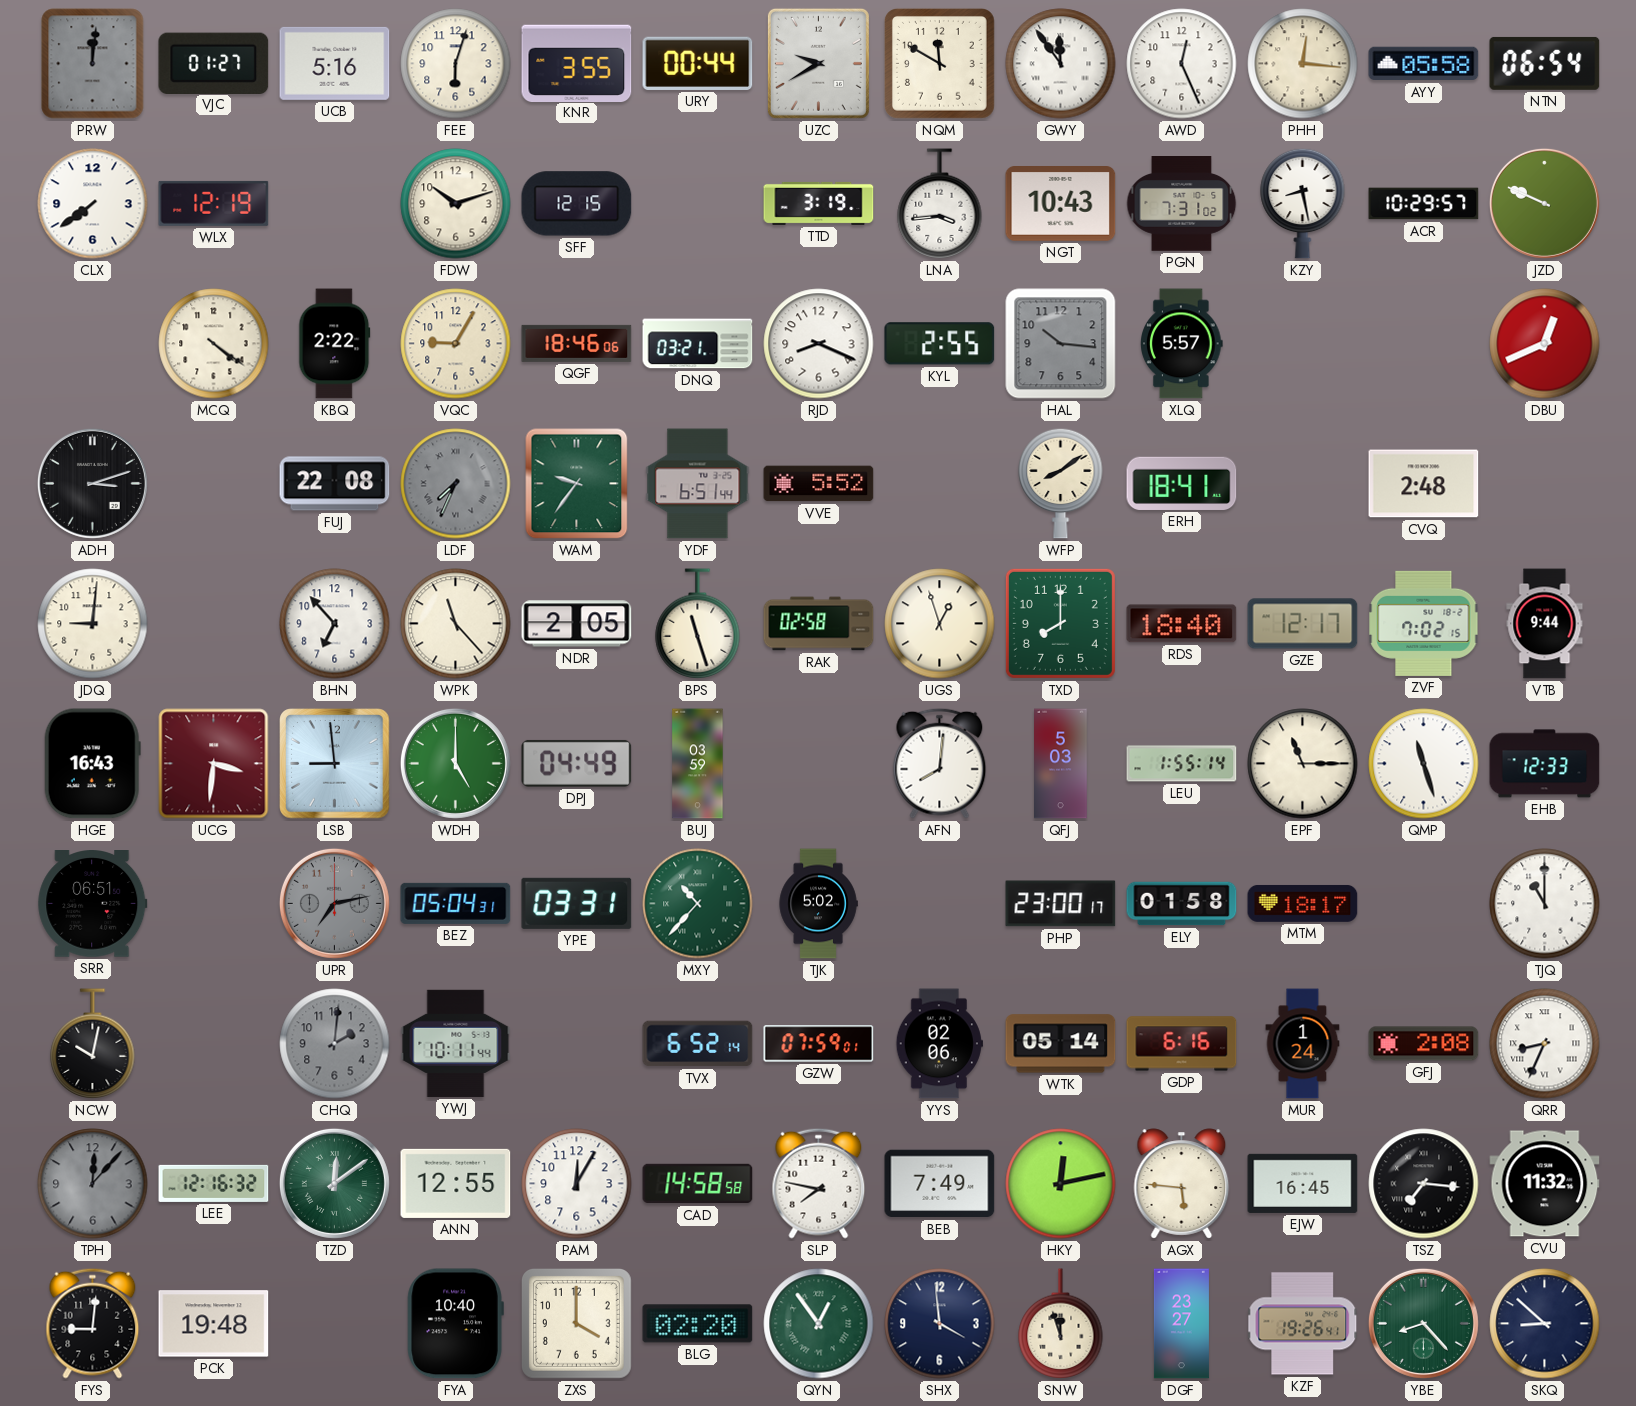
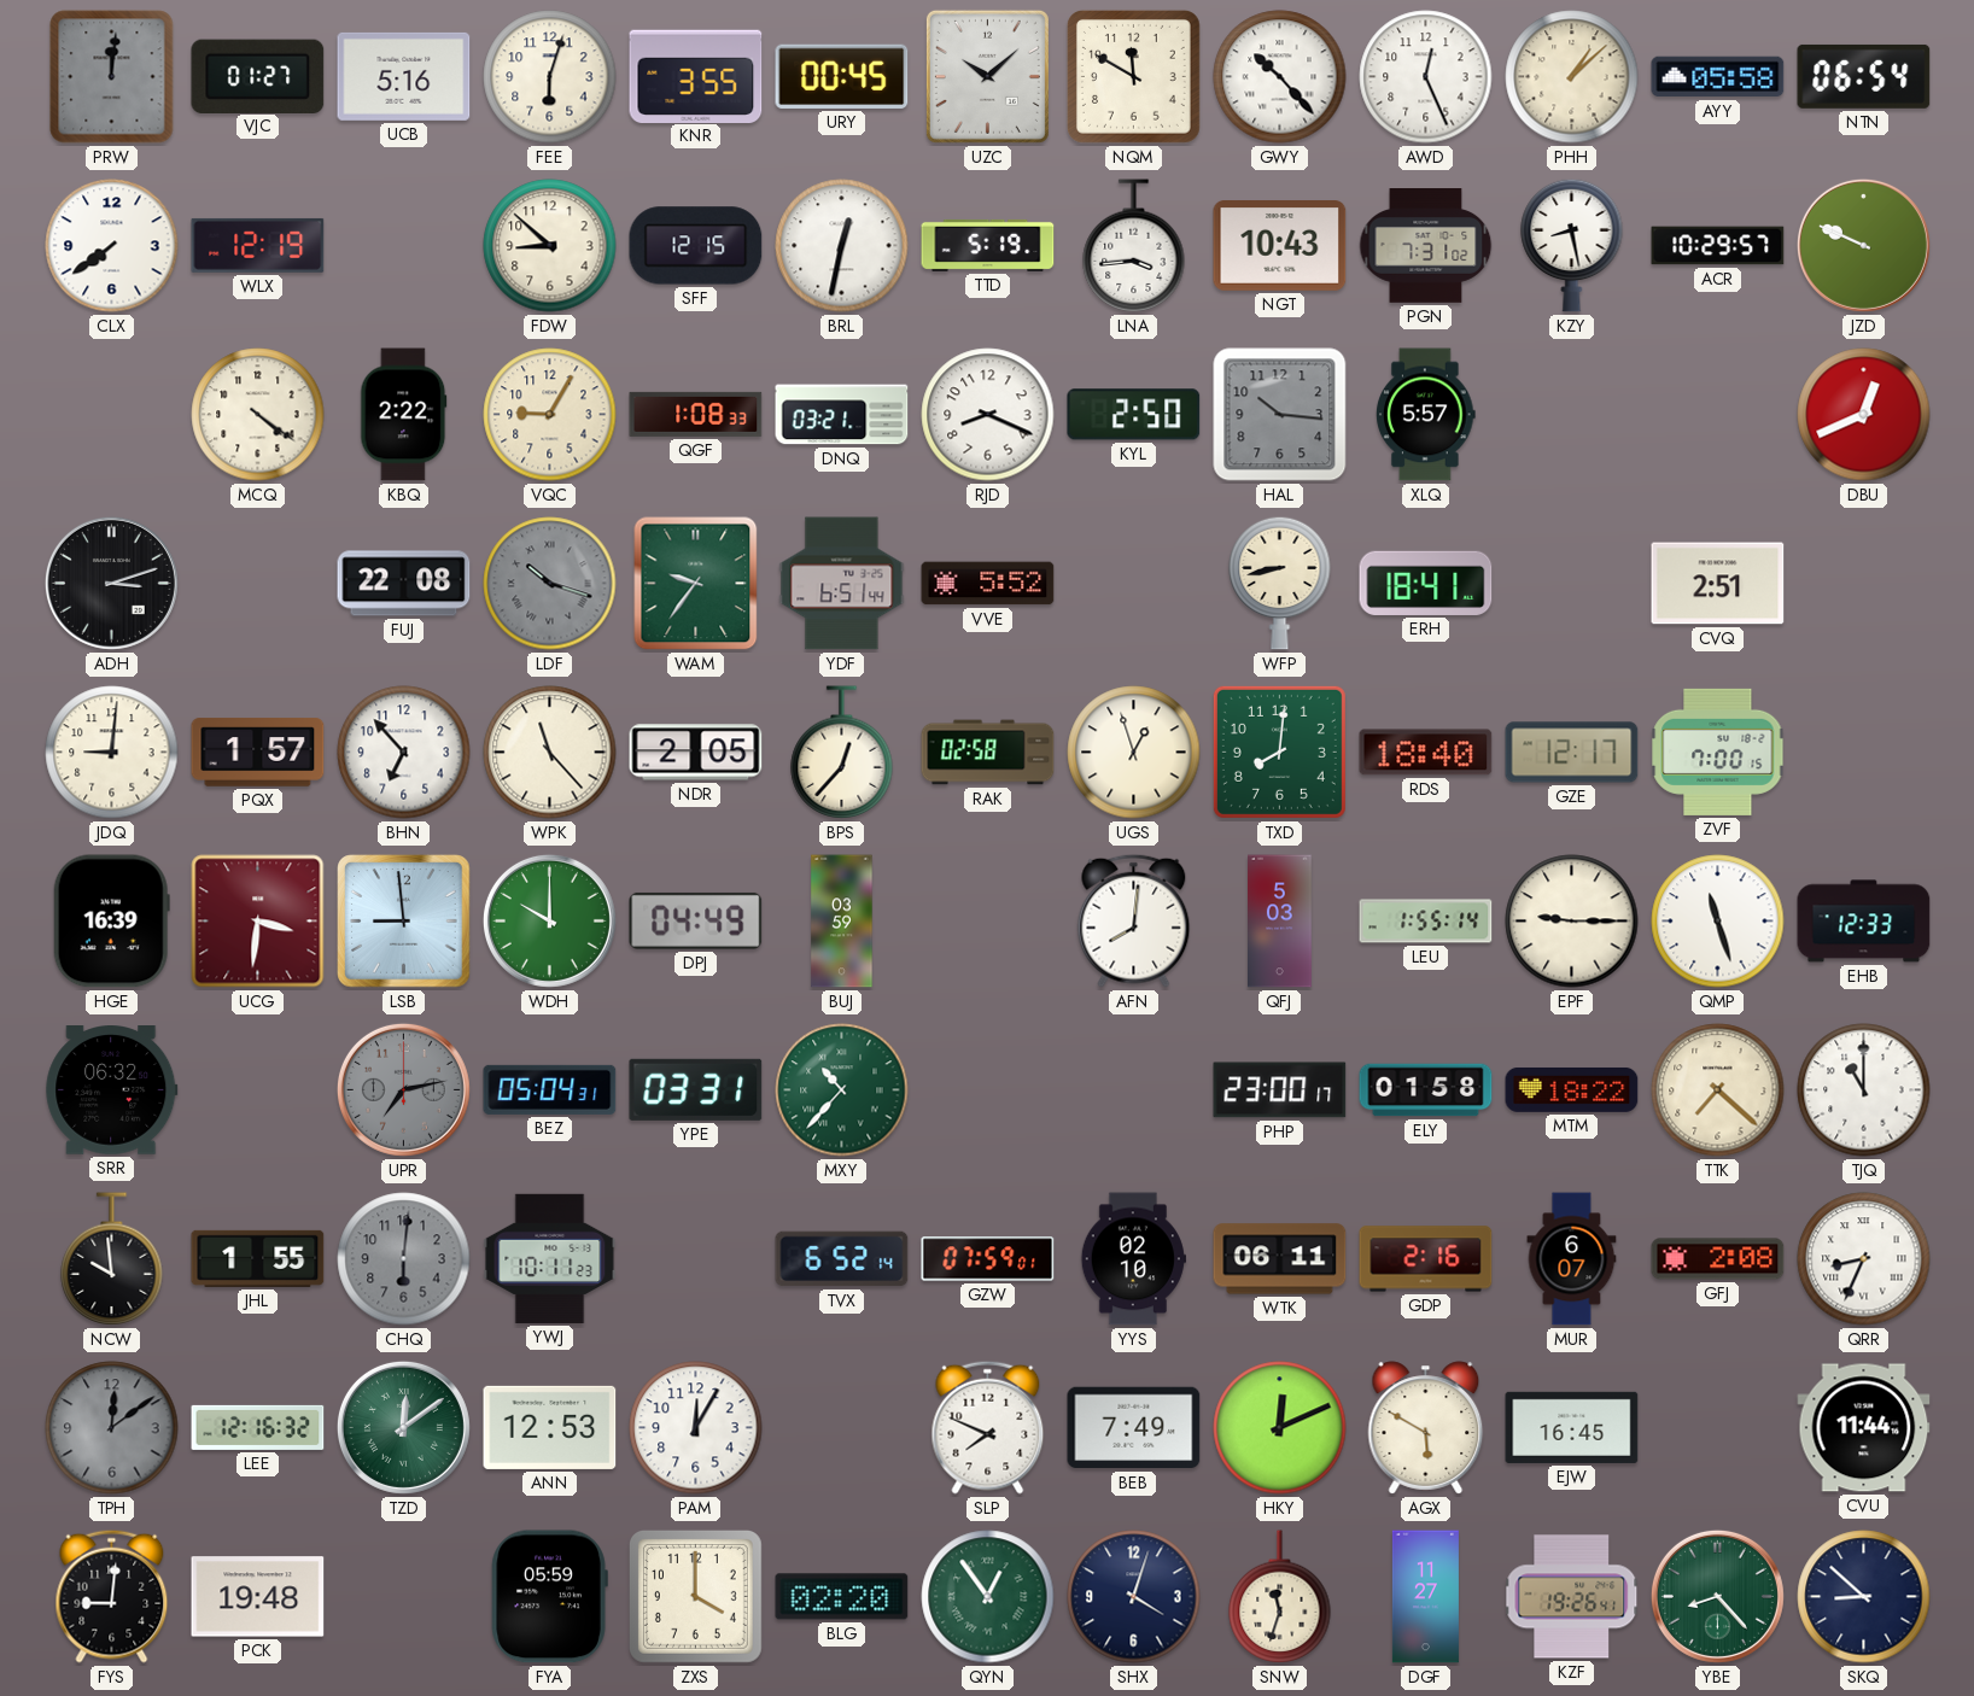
URY: 00:44 -> 00:45
UZC: 9:40 -> 10:08
GWY: 11:54 -> 10:23
PHH: 12:16 -> 1:08
FDW: 10:12 -> 8:52
BRL: none -> 12:32
TTD: 3:19 -> 5:19
QGF: 18:46 -> 1:08
KYL: 2:55 -> 2:50
LDF: 7:34 -> 10:18
WFP: 8:09 -> 8:43
CVQ: 2:48 -> 2:51
PQX: none -> 1:57
BPS: 11:27 -> 12:37
TXD: 8:00 -> 8:01
ZVF: 7:02 -> 7:00
VTB: 9:44 -> none
HGE: 16:43 -> 16:39
WDH: 5:00 -> 10:00
EPF: 11:15 -> 9:15
SRR: 06:51 -> 06:32
TJK: 5:02 -> none
MTM: 18:17 -> 18:22
TTK: none -> 7:22
NCW: 10:02 -> 9:59
JHL: none -> 1:55
CHQ: 2:01 -> 6:01
YWJ: 10:11:44 -> 10:11:23
YYS: 02:06 -> 02:10
WTK: 05:14 -> 06:11
GDP: 6:16 -> 2:16
MUR: 1:24 -> 6:07
TPH: 12:07 -> 12:09
ANN: 12:55 -> 12:53
CAD: 14:58 -> none
SLP: 7:47 -> 7:49
HKY: 12:13 -> 12:11
AGX: 5:46 -> 5:50
TSZ: 7:16 -> none
CVU: 11:32 -> 11:44
FYA: 10:40 -> 05:59
SHX: 3:59 -> 4:03
SNW: 11:57 -> 11:33
DGF: 23:27 -> 11:27
